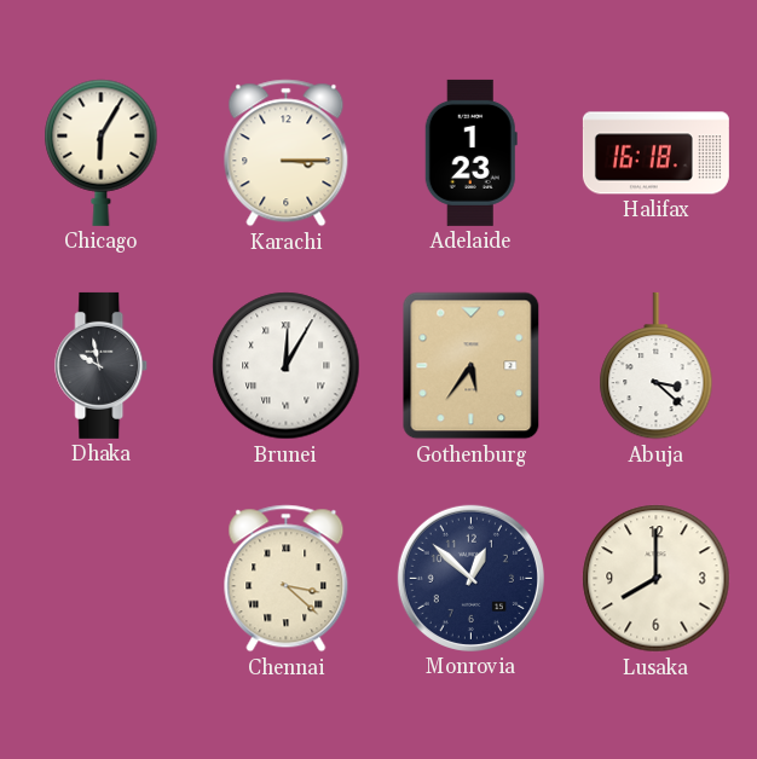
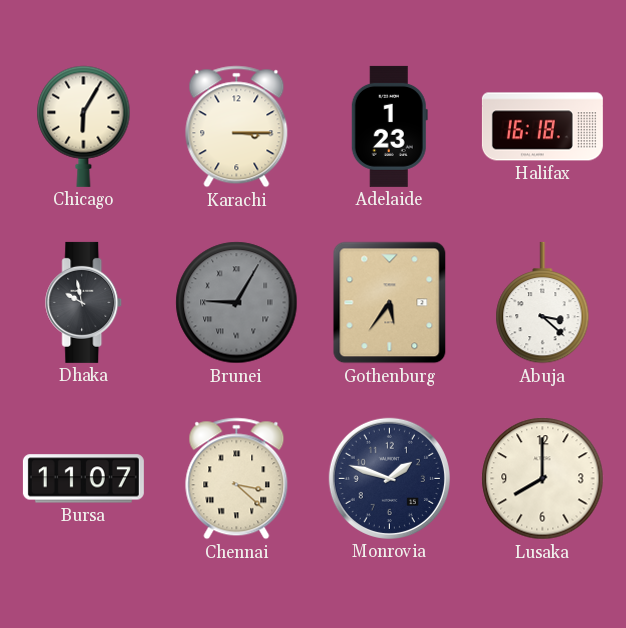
Brunei: 12:05 -> 9:05
Brunei dial: white -> grey
Bursa: none -> 11:07
Monrovia: 12:52 -> 1:48
